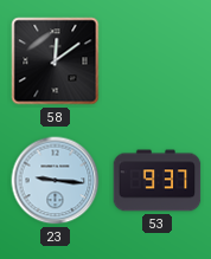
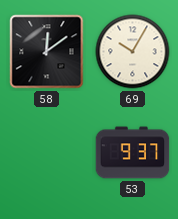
69: none -> 10:05
23: 9:16 -> none
